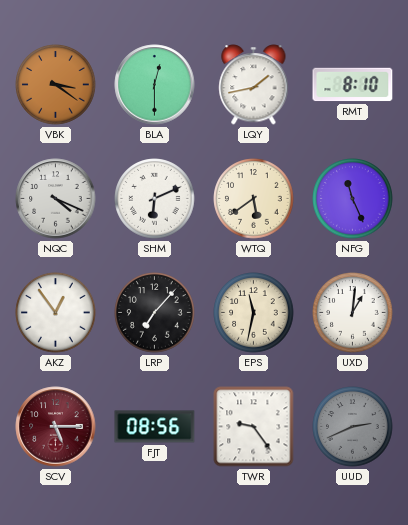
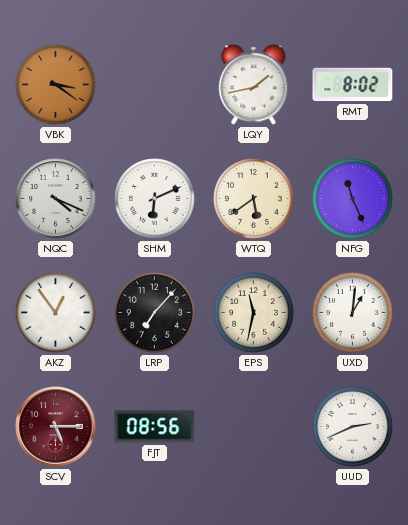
BLA: 12:30 -> none
RMT: 8:10 -> 8:02
TWR: 9:24 -> none
UUD dial: grey -> white
